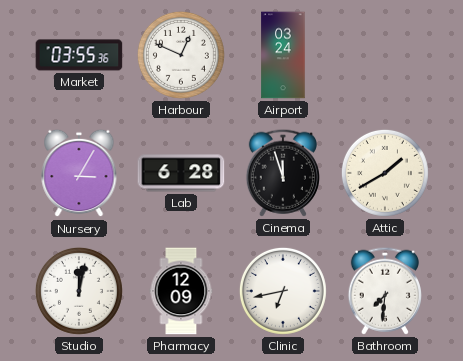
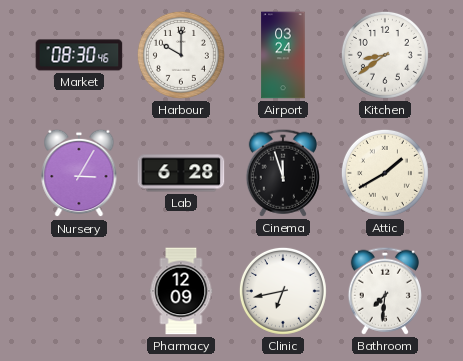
Market: 03:55 -> 08:30
Harbour: 12:49 -> 10:00
Kitchen: none -> 8:39
Studio: 12:02 -> none
